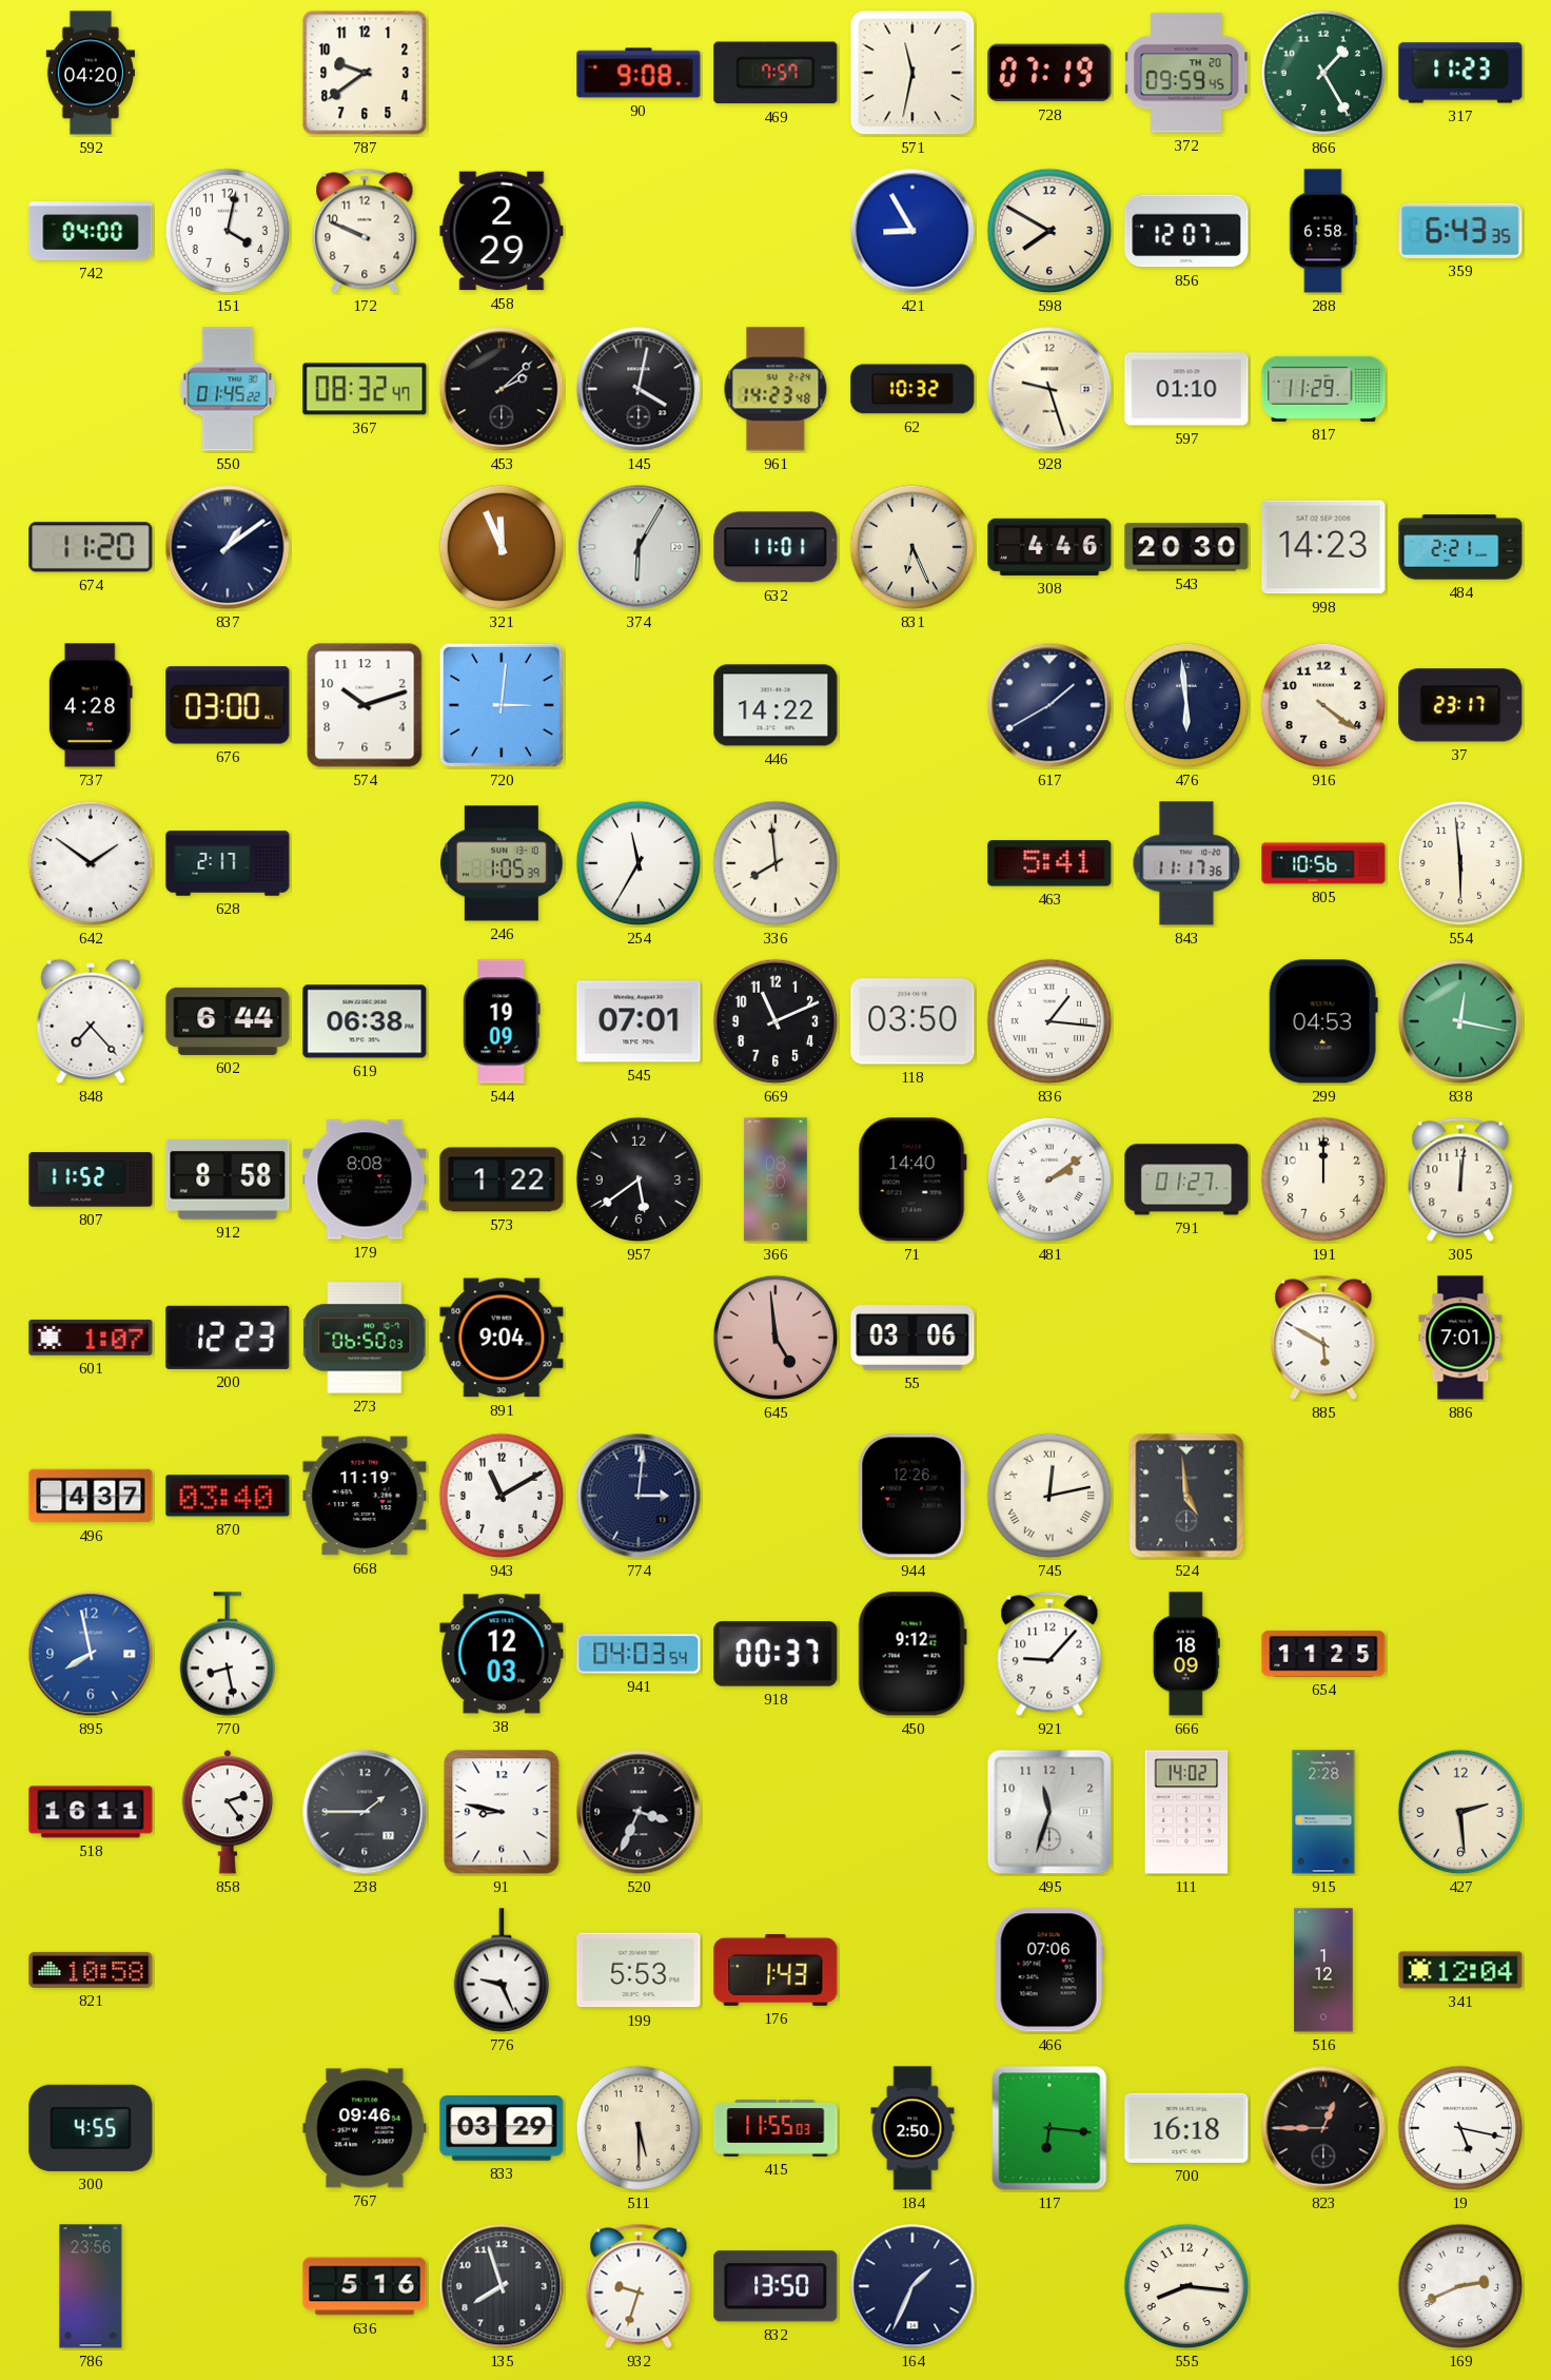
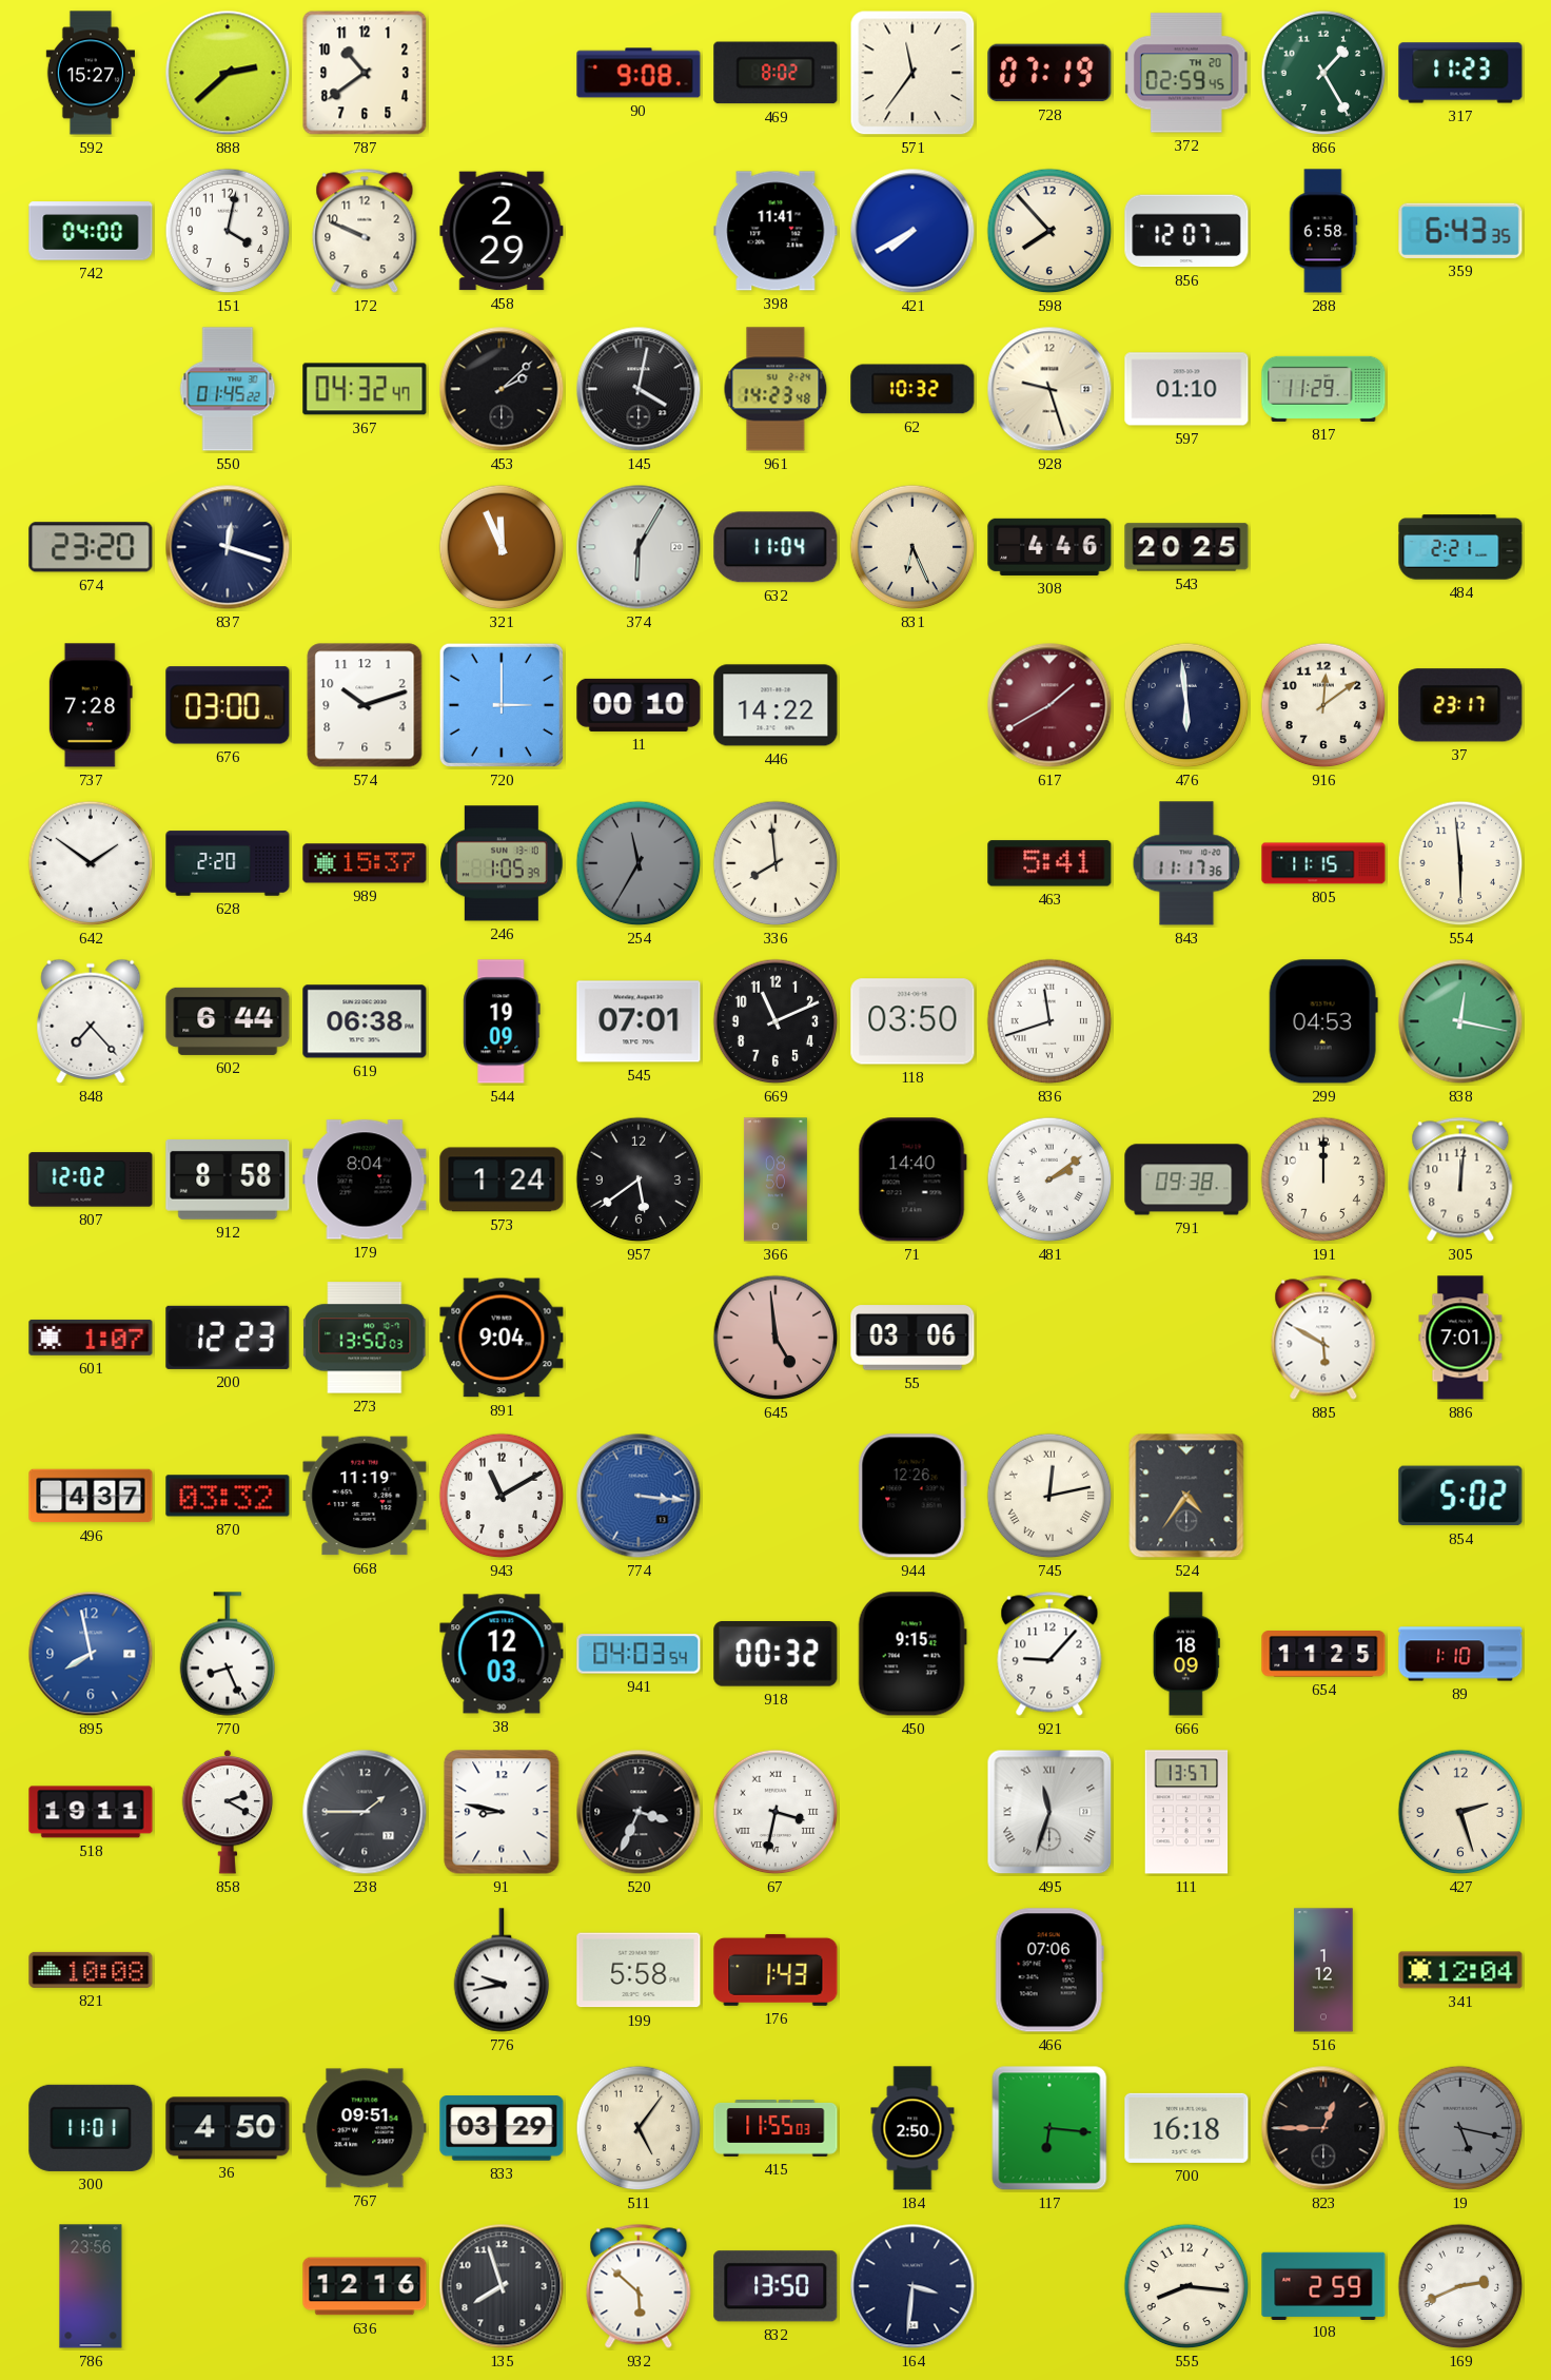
592: 04:20 -> 15:27
888: none -> 2:38
787: 9:39 -> 10:39
469: 7:57 -> 8:02
571: 11:32 -> 11:36
372: 09:59 -> 02:59
398: none -> 11:41
421: 8:55 -> 7:40
598: 7:50 -> 7:53
367: 08:32 -> 04:32
674: 11:20 -> 23:20
837: 1:09 -> 12:18
632: 11:01 -> 11:04
543: 20:30 -> 20:25
998: 14:23 -> none
737: 4:28 -> 7:28
720: 3:01 -> 3:00
11: none -> 00:10
617 dial: navy -> burgundy
916: 4:21 -> 12:09
628: 2:17 -> 2:20
989: none -> 15:37
254 dial: white -> grey
805: 10:56 -> 11:15
836: 1:16 -> 11:42
807: 11:52 -> 12:02
179: 8:08 -> 8:04
573: 1:22 -> 1:24
791: 01:27 -> 09:38
273: 06:50 -> 13:50
870: 03:40 -> 03:32
774: 3:01 -> 3:16
774 dial: navy -> blue
524: 4:59 -> 4:36
854: none -> 5:02
770: 8:28 -> 8:26
918: 00:37 -> 00:32
450: 9:12 -> 9:15
89: none -> 1:10
518: 16:11 -> 19:11
858: 2:24 -> 2:20
67: none -> 3:32
495 numerals: Arabic -> Roman
111: 14:02 -> 13:57
915: 2:28 -> none
427: 2:29 -> 2:27
821: 10:58 -> 10:08
776: 9:26 -> 9:43
199: 5:53 -> 5:58
300: 4:55 -> 11:01
36: none -> 4:50
767: 09:46 -> 09:51
511: 5:30 -> 5:06
19 dial: white -> grey
636: 5:16 -> 12:16
932: 9:33 -> 5:52
164: 1:34 -> 3:31
108: none -> 2:59
